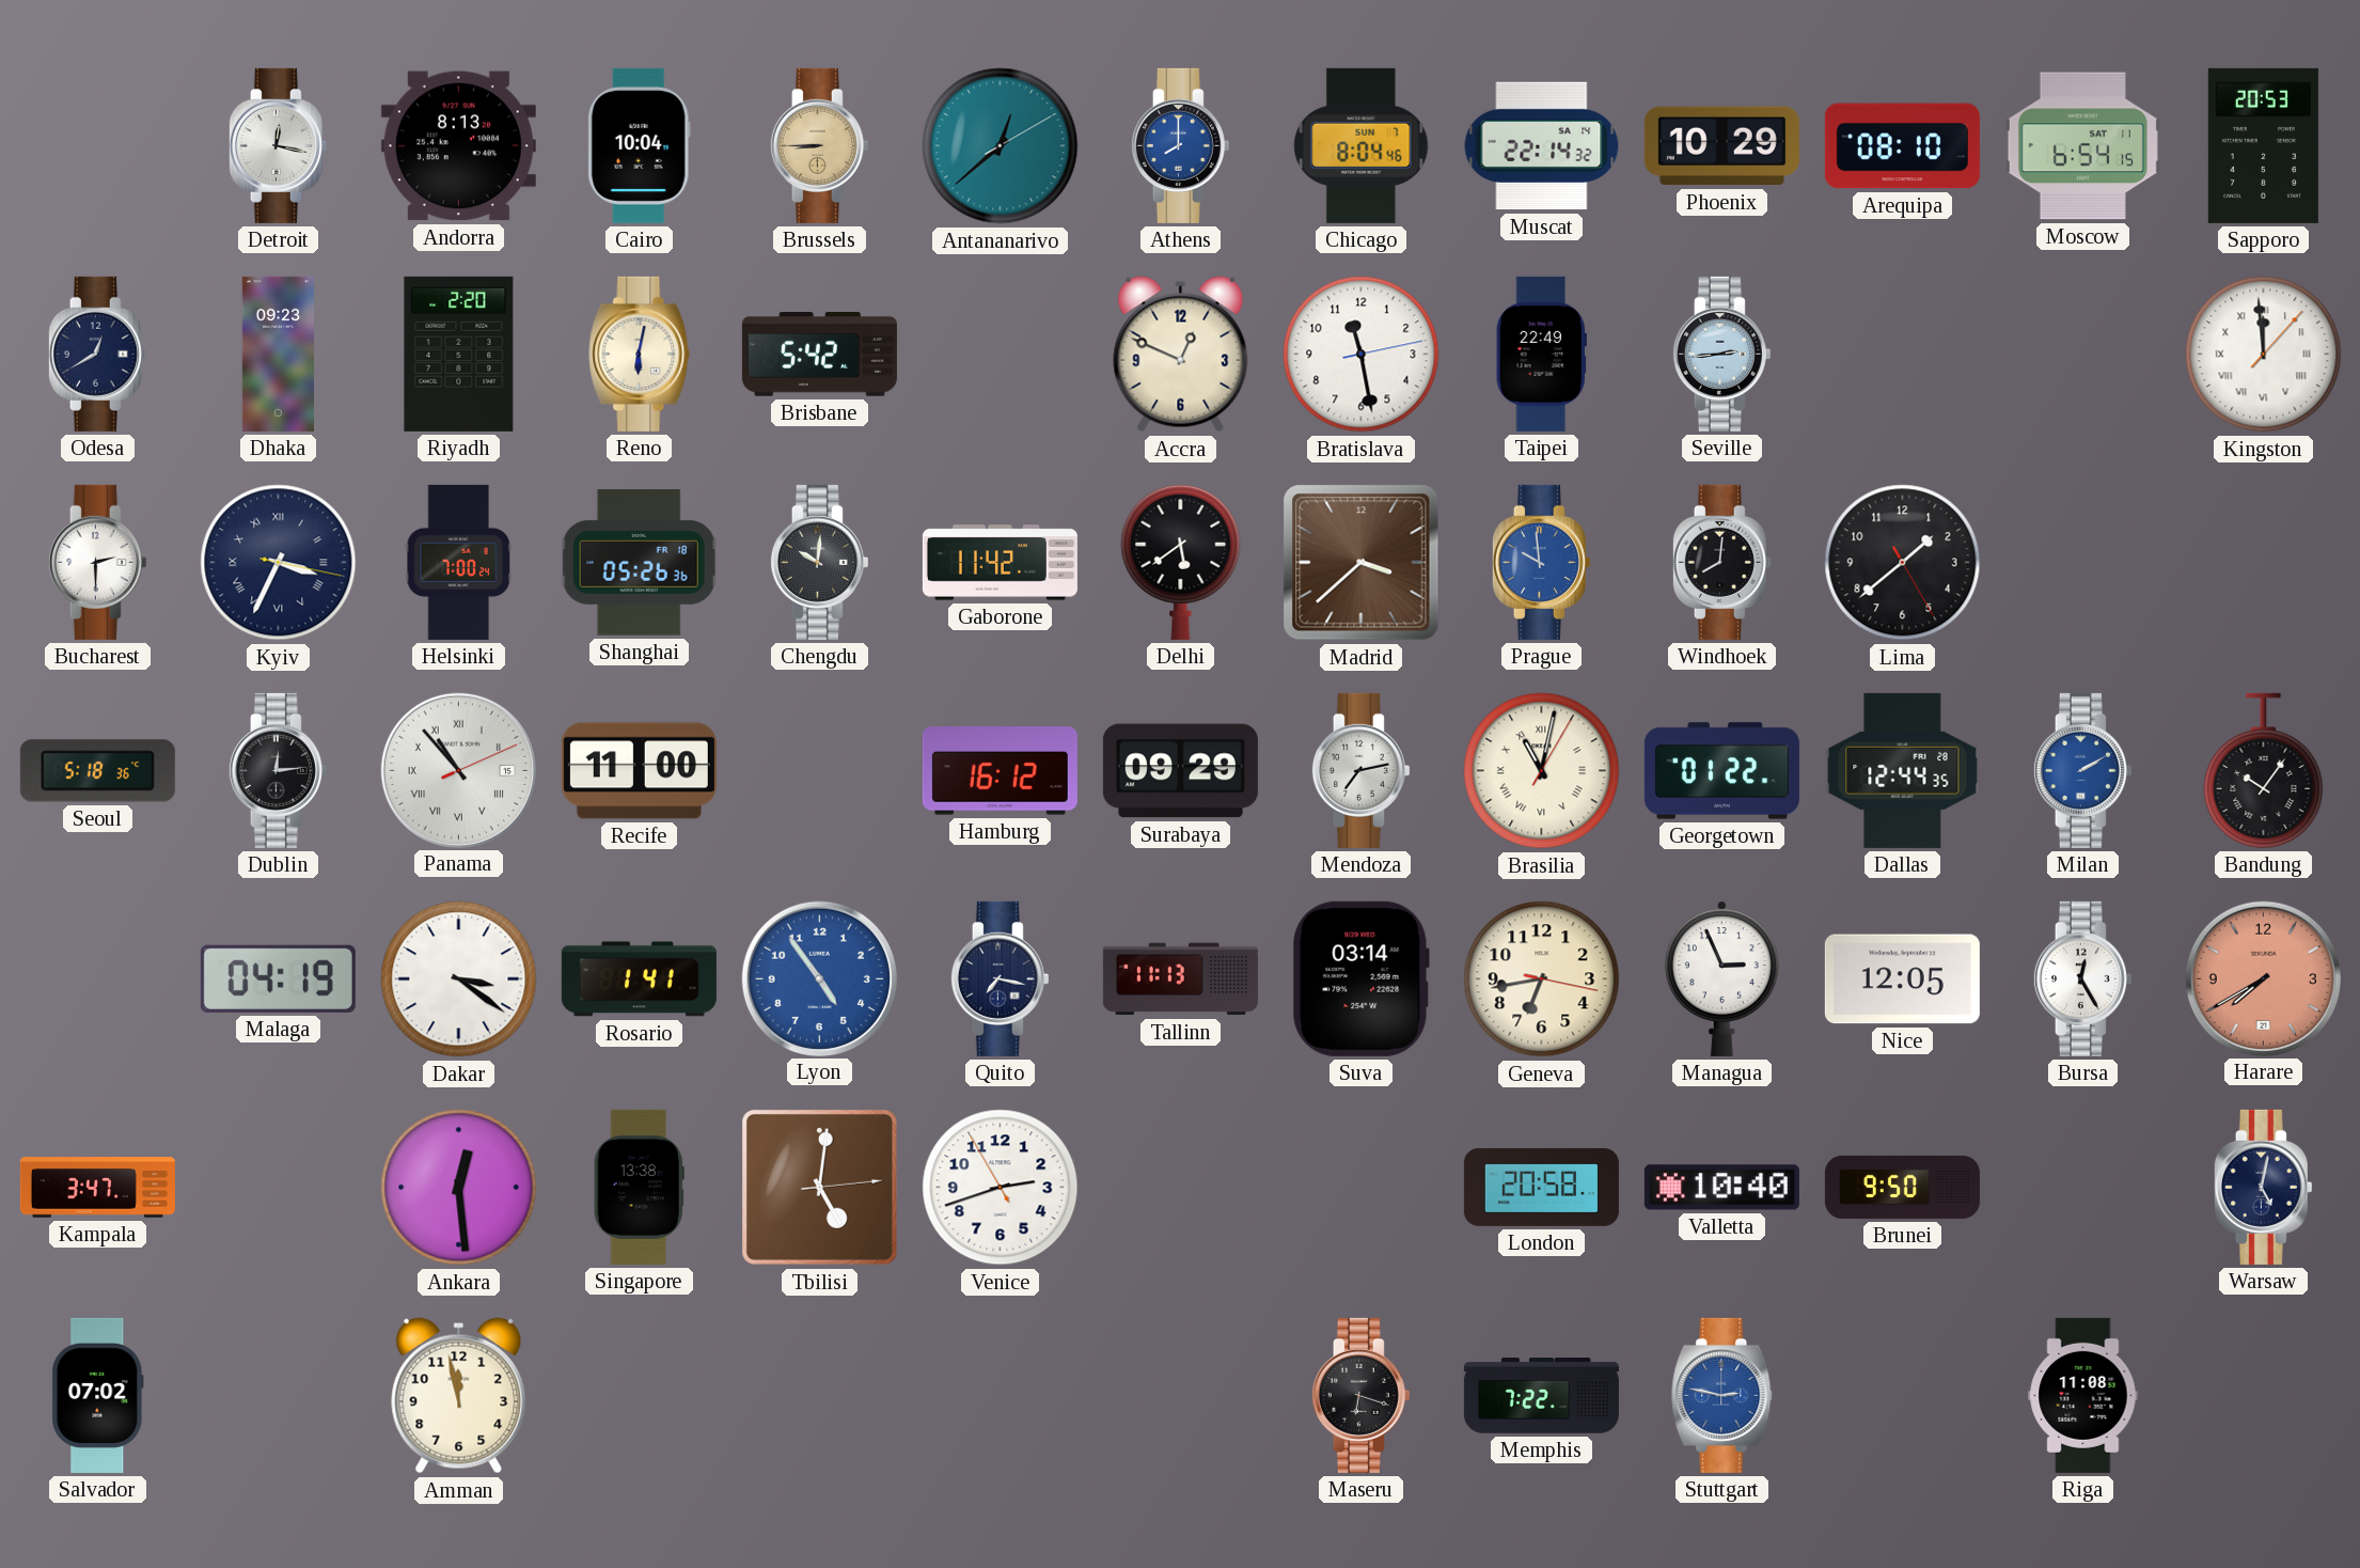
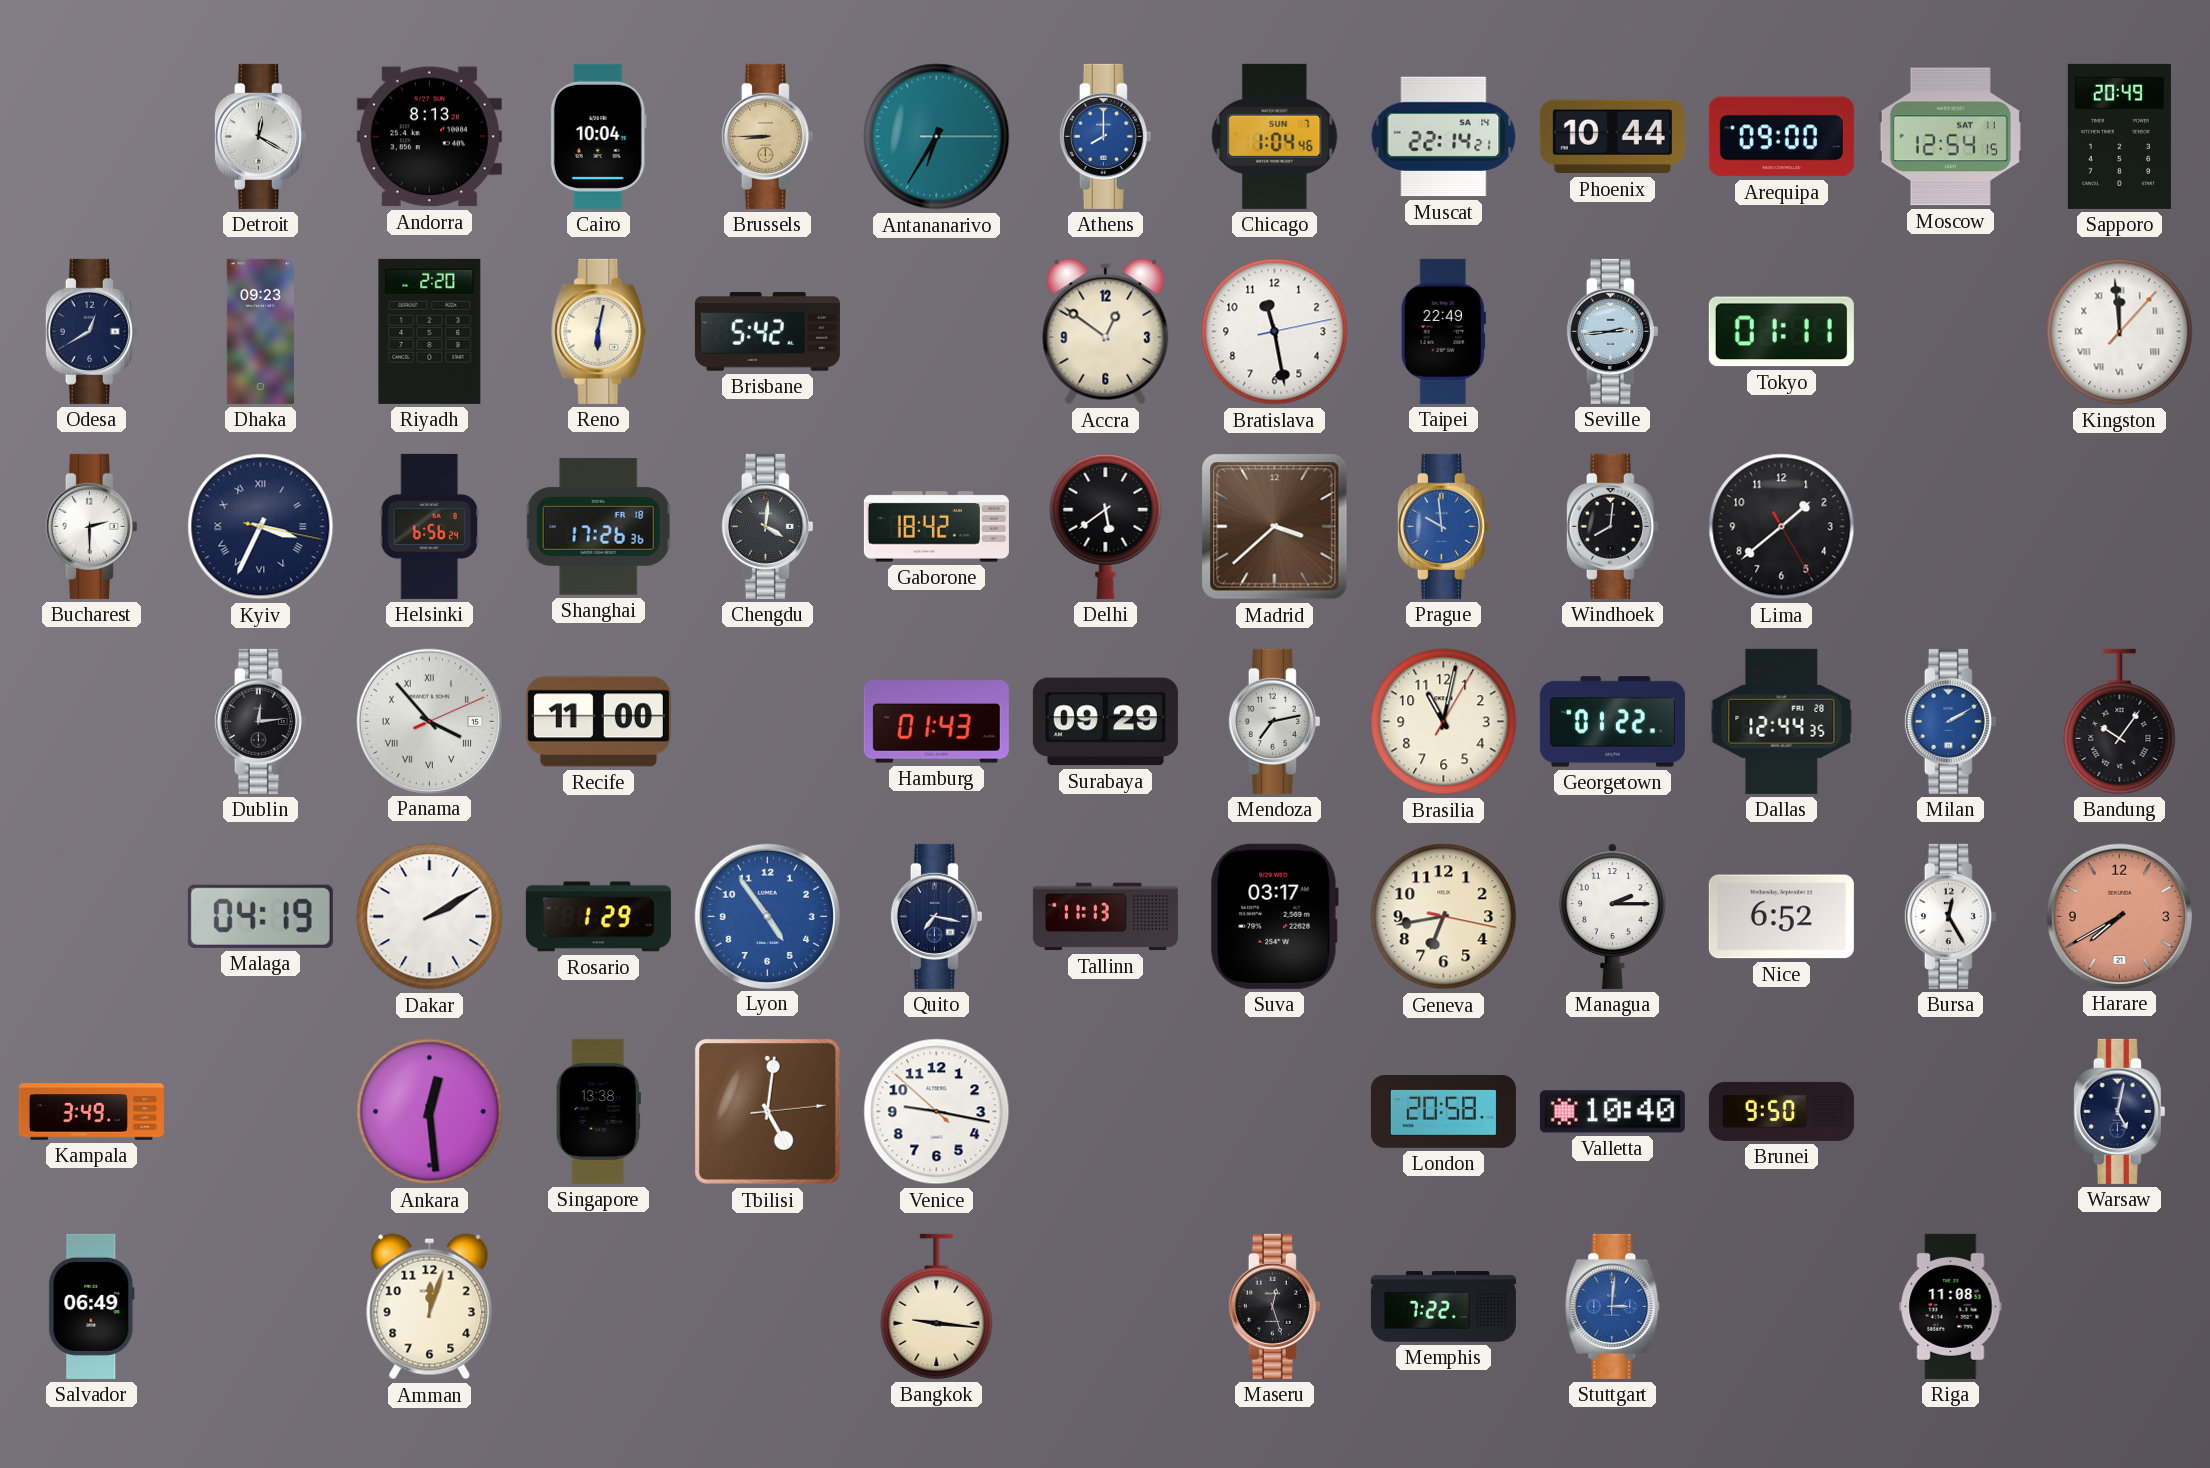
Detroit: 12:17 -> 12:20
Antananarivo: 12:38 -> 6:35
Chicago: 8:04 -> 1:04
Muscat: 22:14:32 -> 22:14:21
Phoenix: 10:29 -> 10:44
Arequipa: 08:10 -> 09:00
Moscow: 6:54 -> 12:54
Sapporo: 20:53 -> 20:49
Accra: 12:49 -> 12:51
Tokyo: none -> 01:11
Helsinki: 7:00 -> 6:56
Shanghai: 05:26 -> 17:26
Chengdu: 10:01 -> 4:01
Gaborone: 11:42 -> 18:42
Seoul: 5:18 -> none
Panama: 10:53 -> 3:53
Hamburg: 16:12 -> 01:43
Brasilia numerals: Roman -> Arabic
Dakar: 3:21 -> 2:10
Rosario: 1:41 -> 1:29
Suva: 03:14 -> 03:17
Managua: 2:56 -> 2:15
Nice: 12:05 -> 6:52
Kampala: 3:47 -> 3:49
Venice: 2:41 -> 9:16
Salvador: 07:02 -> 06:49
Amman: 11:58 -> 12:03
Bangkok: none -> 9:16
Maseru: 6:18 -> 12:27
Stuttgart: 2:47 -> 3:01
